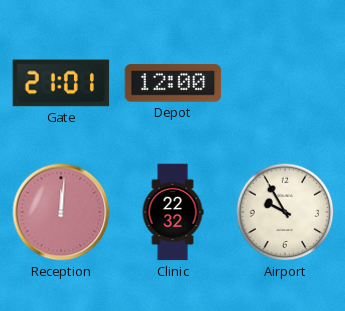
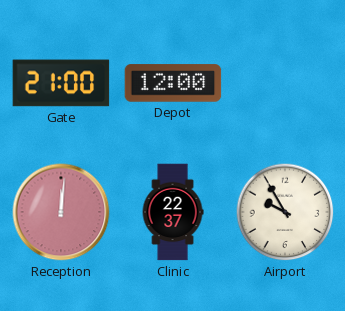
Gate: 21:01 -> 21:00
Clinic: 22:32 -> 22:37
